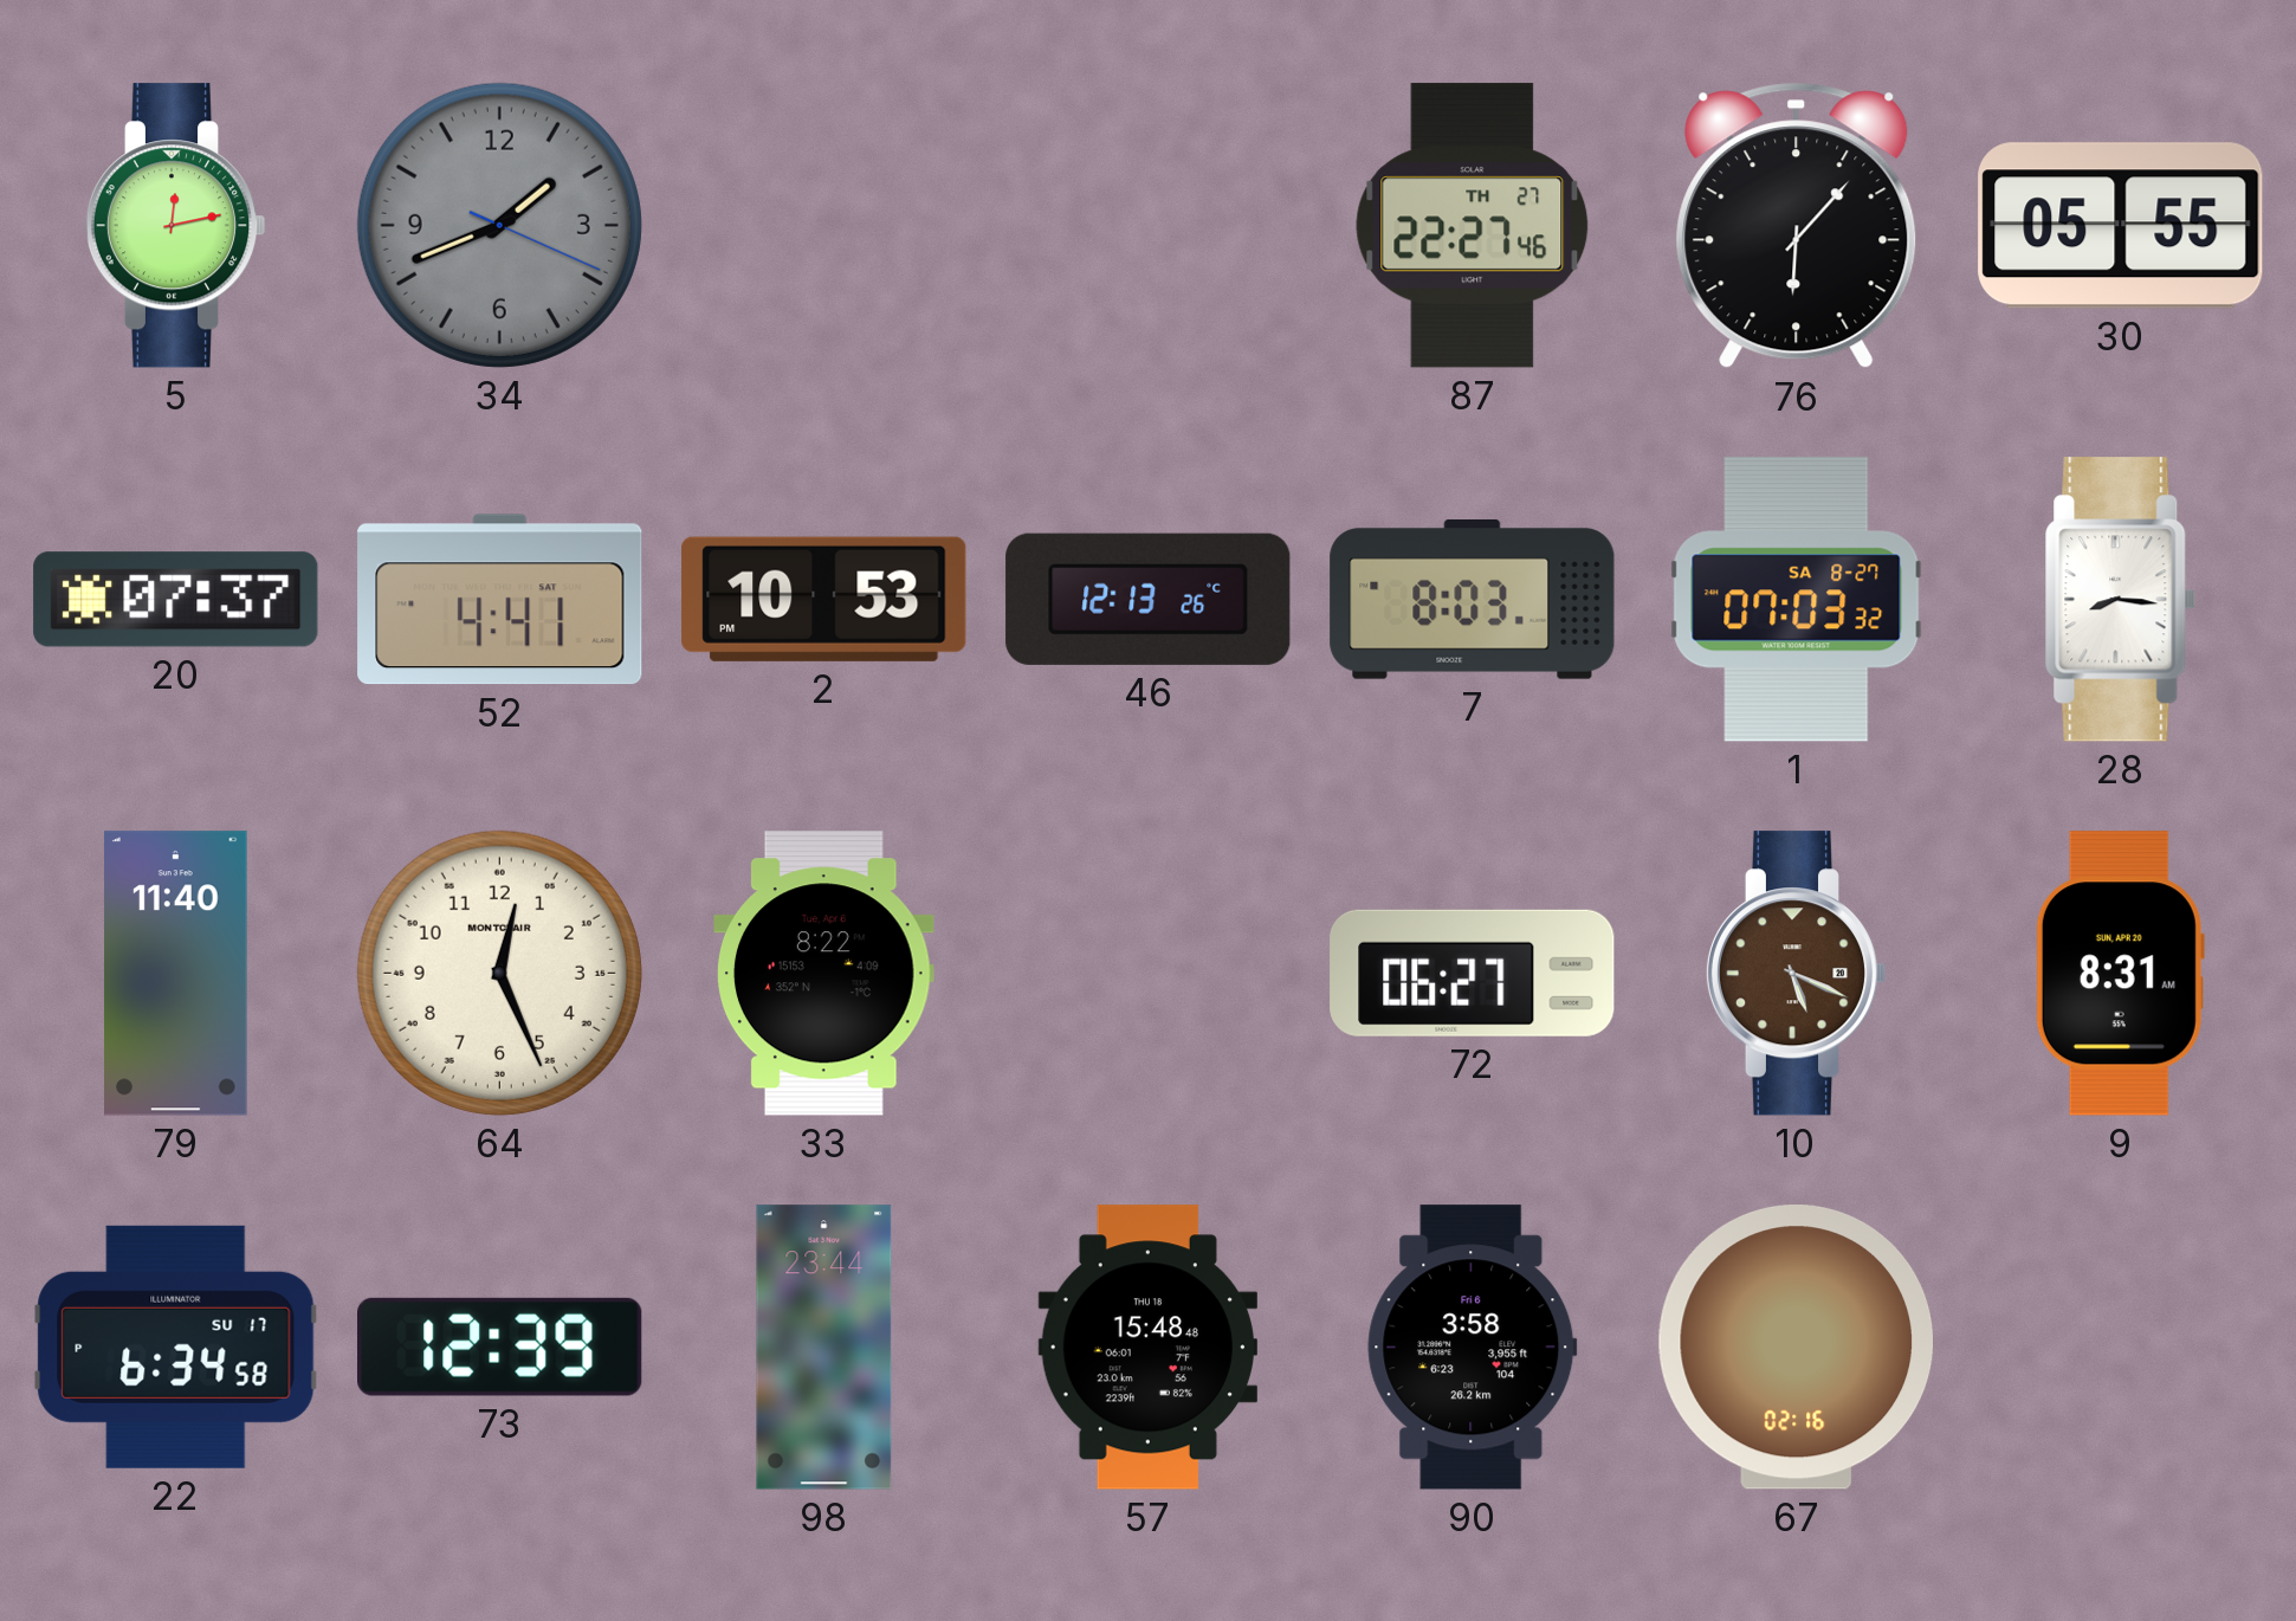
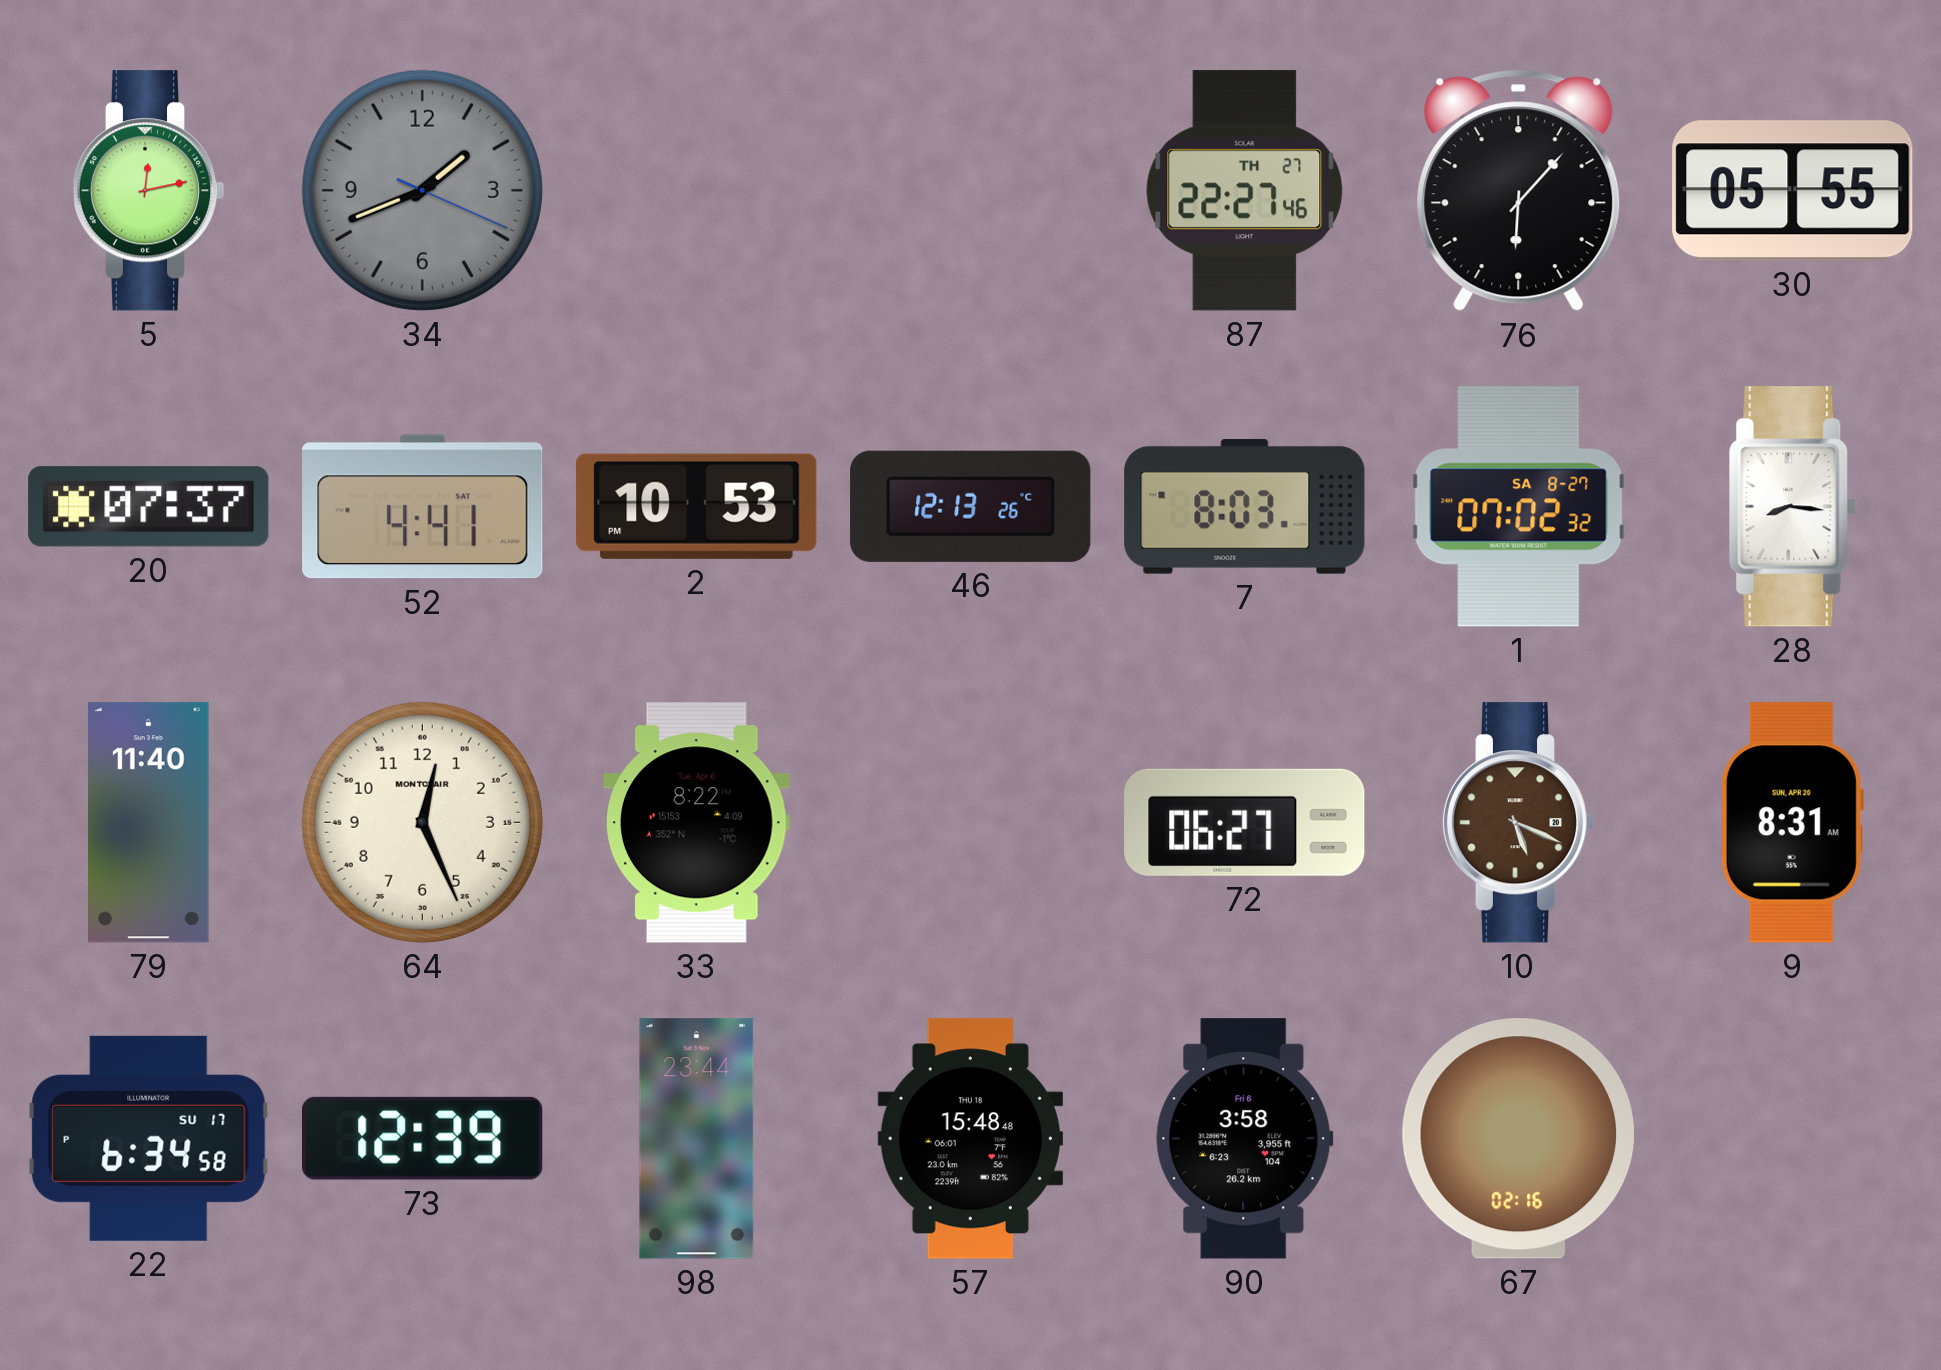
1: 07:03 -> 07:02
